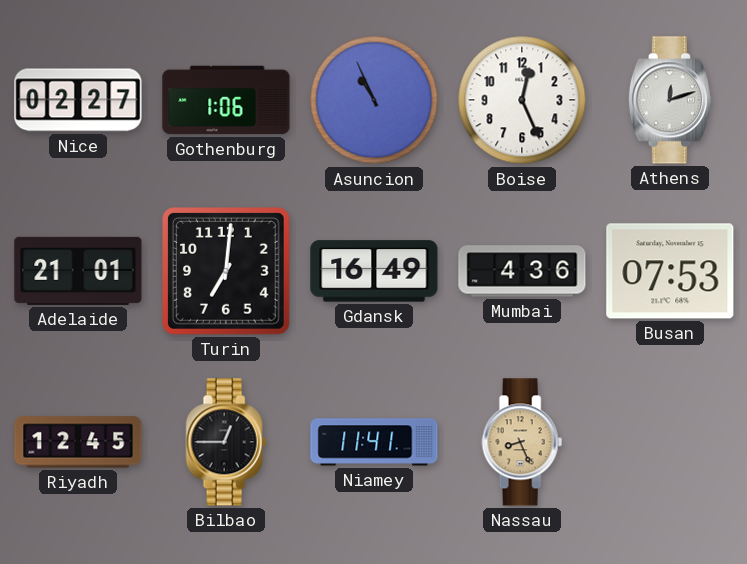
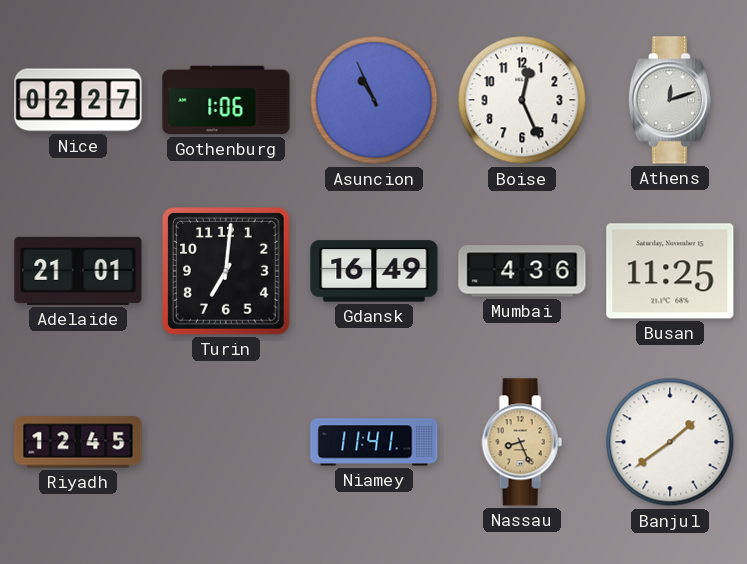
Busan: 07:53 -> 11:25
Bilbao: 12:45 -> none
Banjul: none -> 1:39
